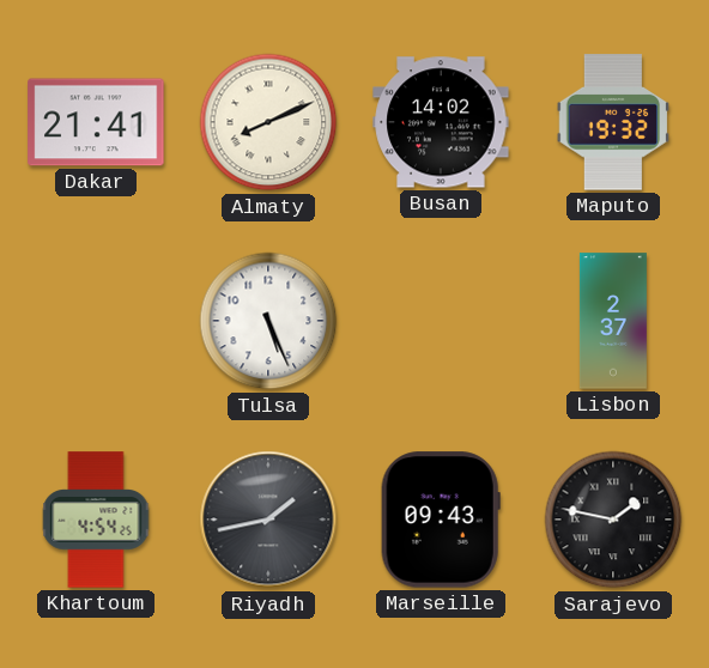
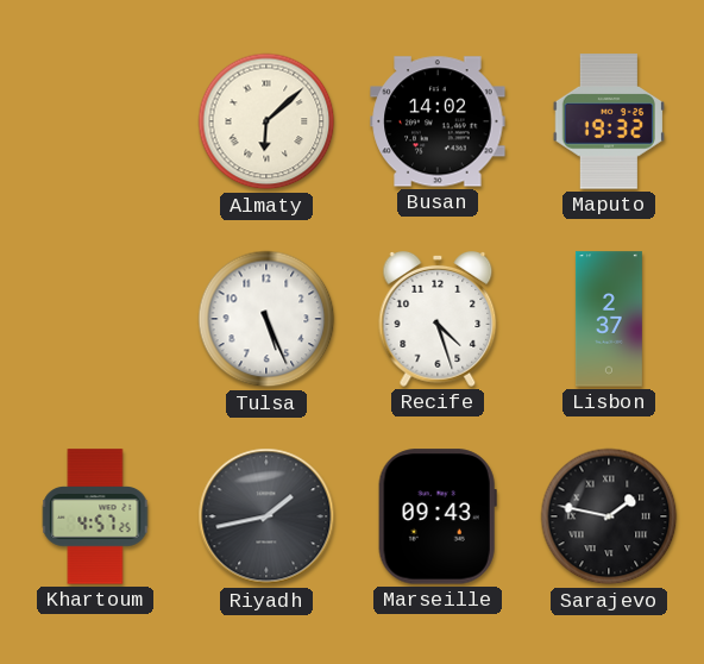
Dakar: 21:41 -> none
Almaty: 8:11 -> 6:08
Recife: none -> 4:27
Khartoum: 4:54 -> 4:57
